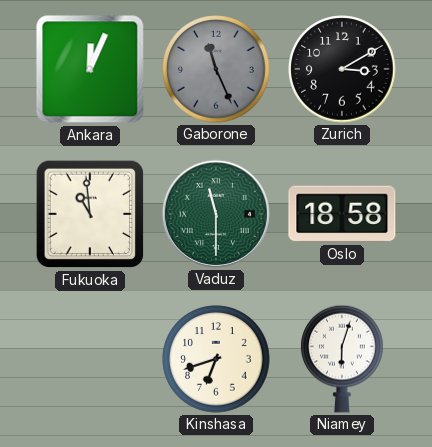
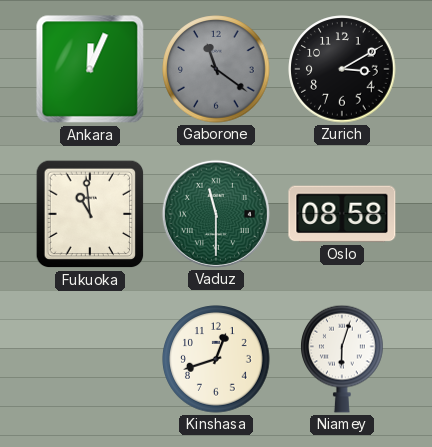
Gaborone: 11:26 -> 11:21
Oslo: 18:58 -> 08:58
Kinshasa: 6:42 -> 12:42
